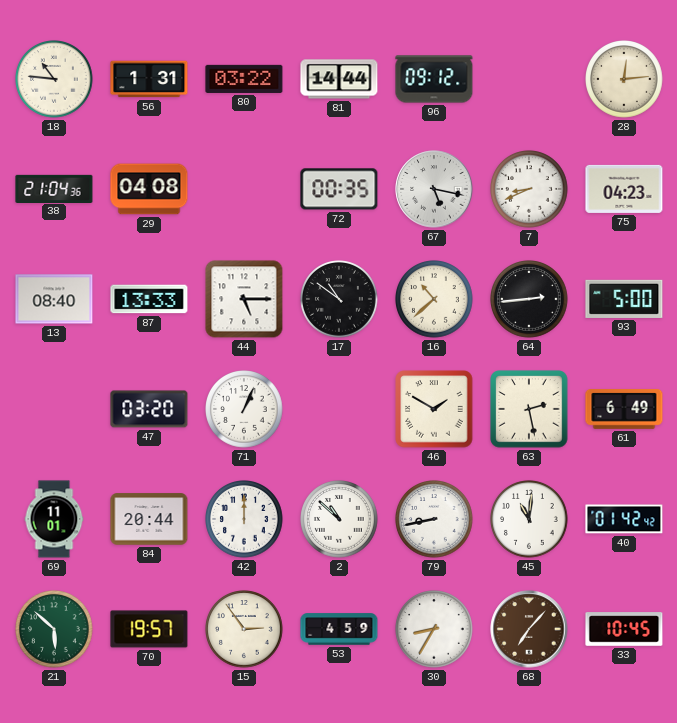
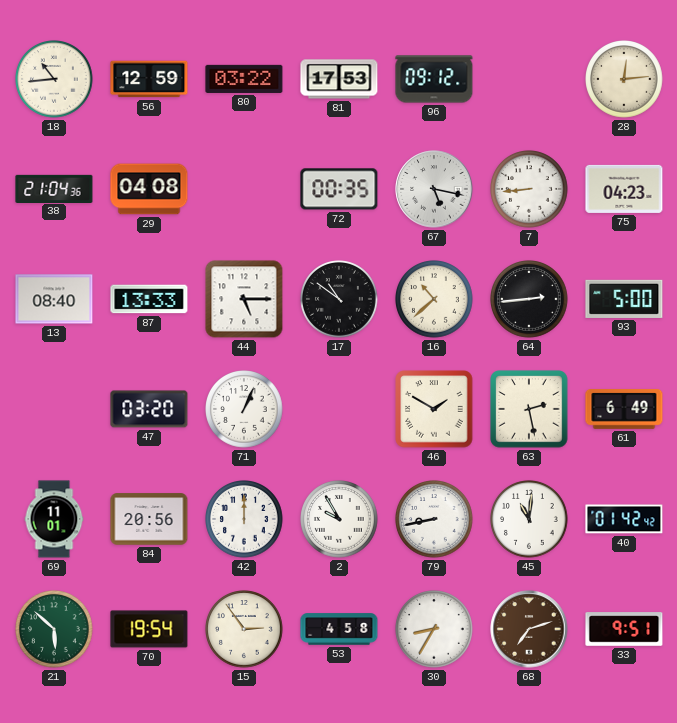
18: 10:46 -> 10:44
56: 1:31 -> 12:59
81: 14:44 -> 17:53
7: 8:41 -> 8:44
84: 20:44 -> 20:56
2: 10:52 -> 9:55
70: 19:57 -> 19:54
53: 4:59 -> 4:58
68: 7:07 -> 7:12
33: 10:45 -> 9:51
